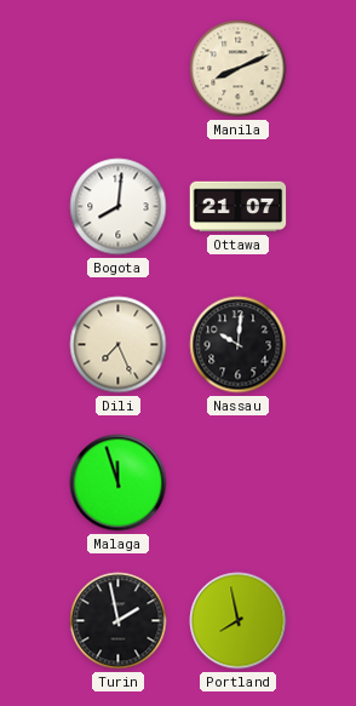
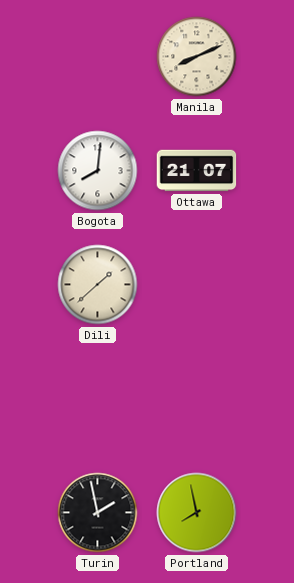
Dili: 7:26 -> 1:38
Nassau: 10:01 -> none
Malaga: 11:57 -> none
